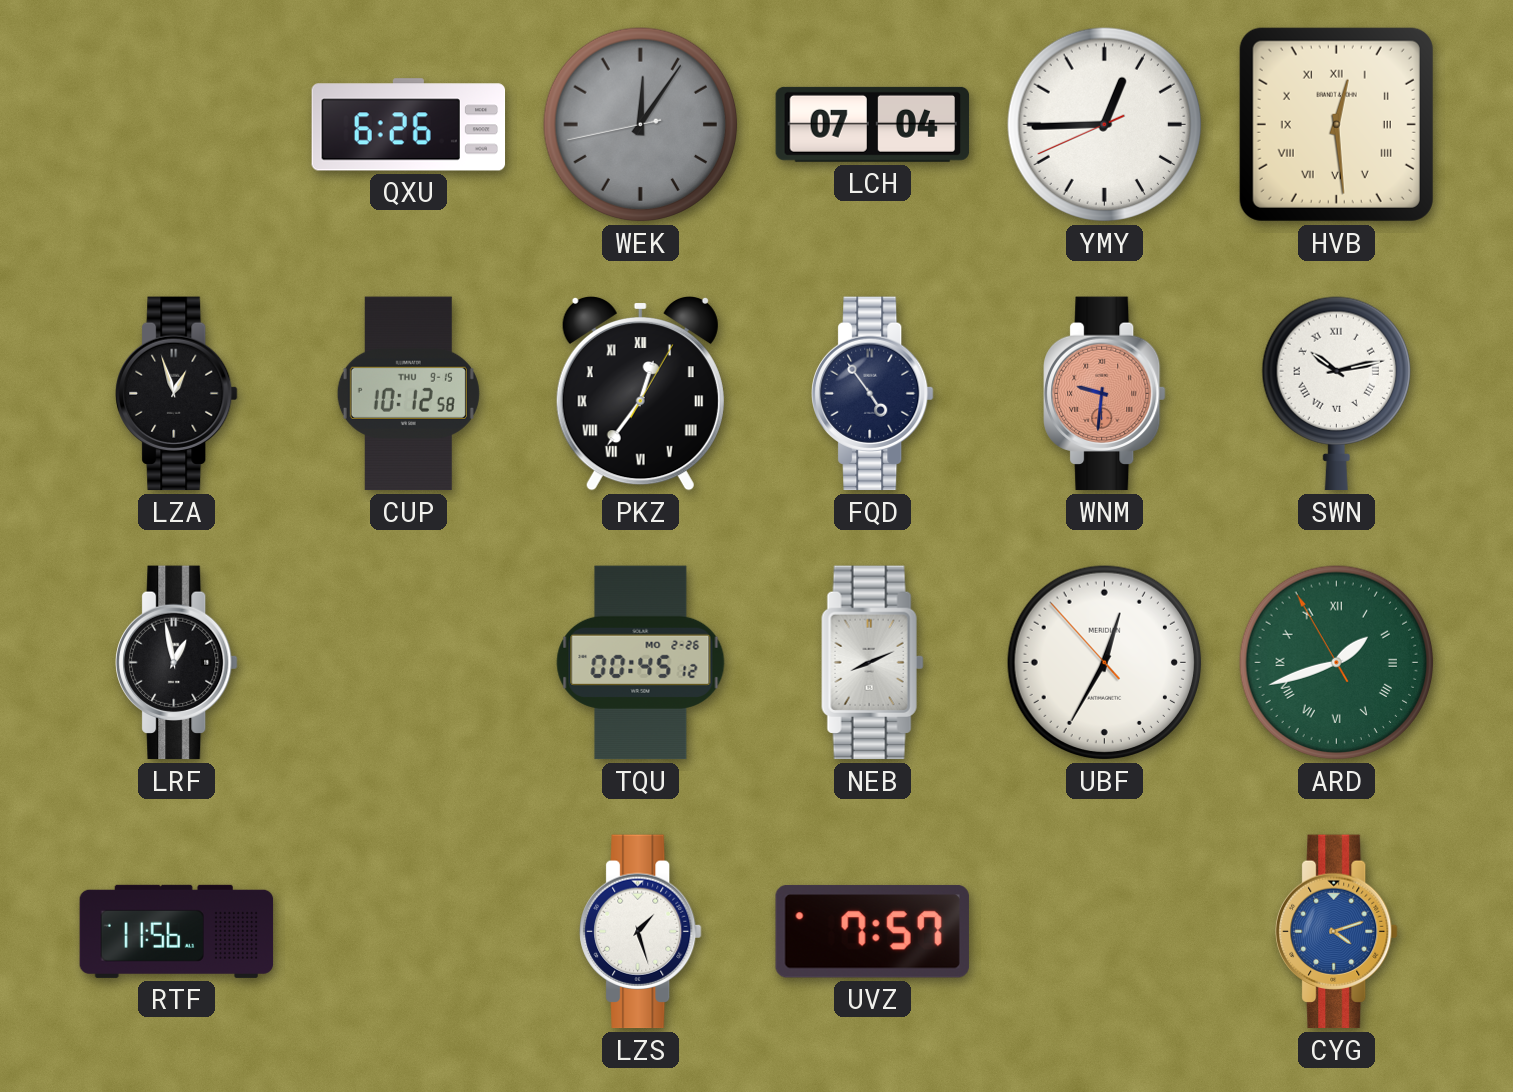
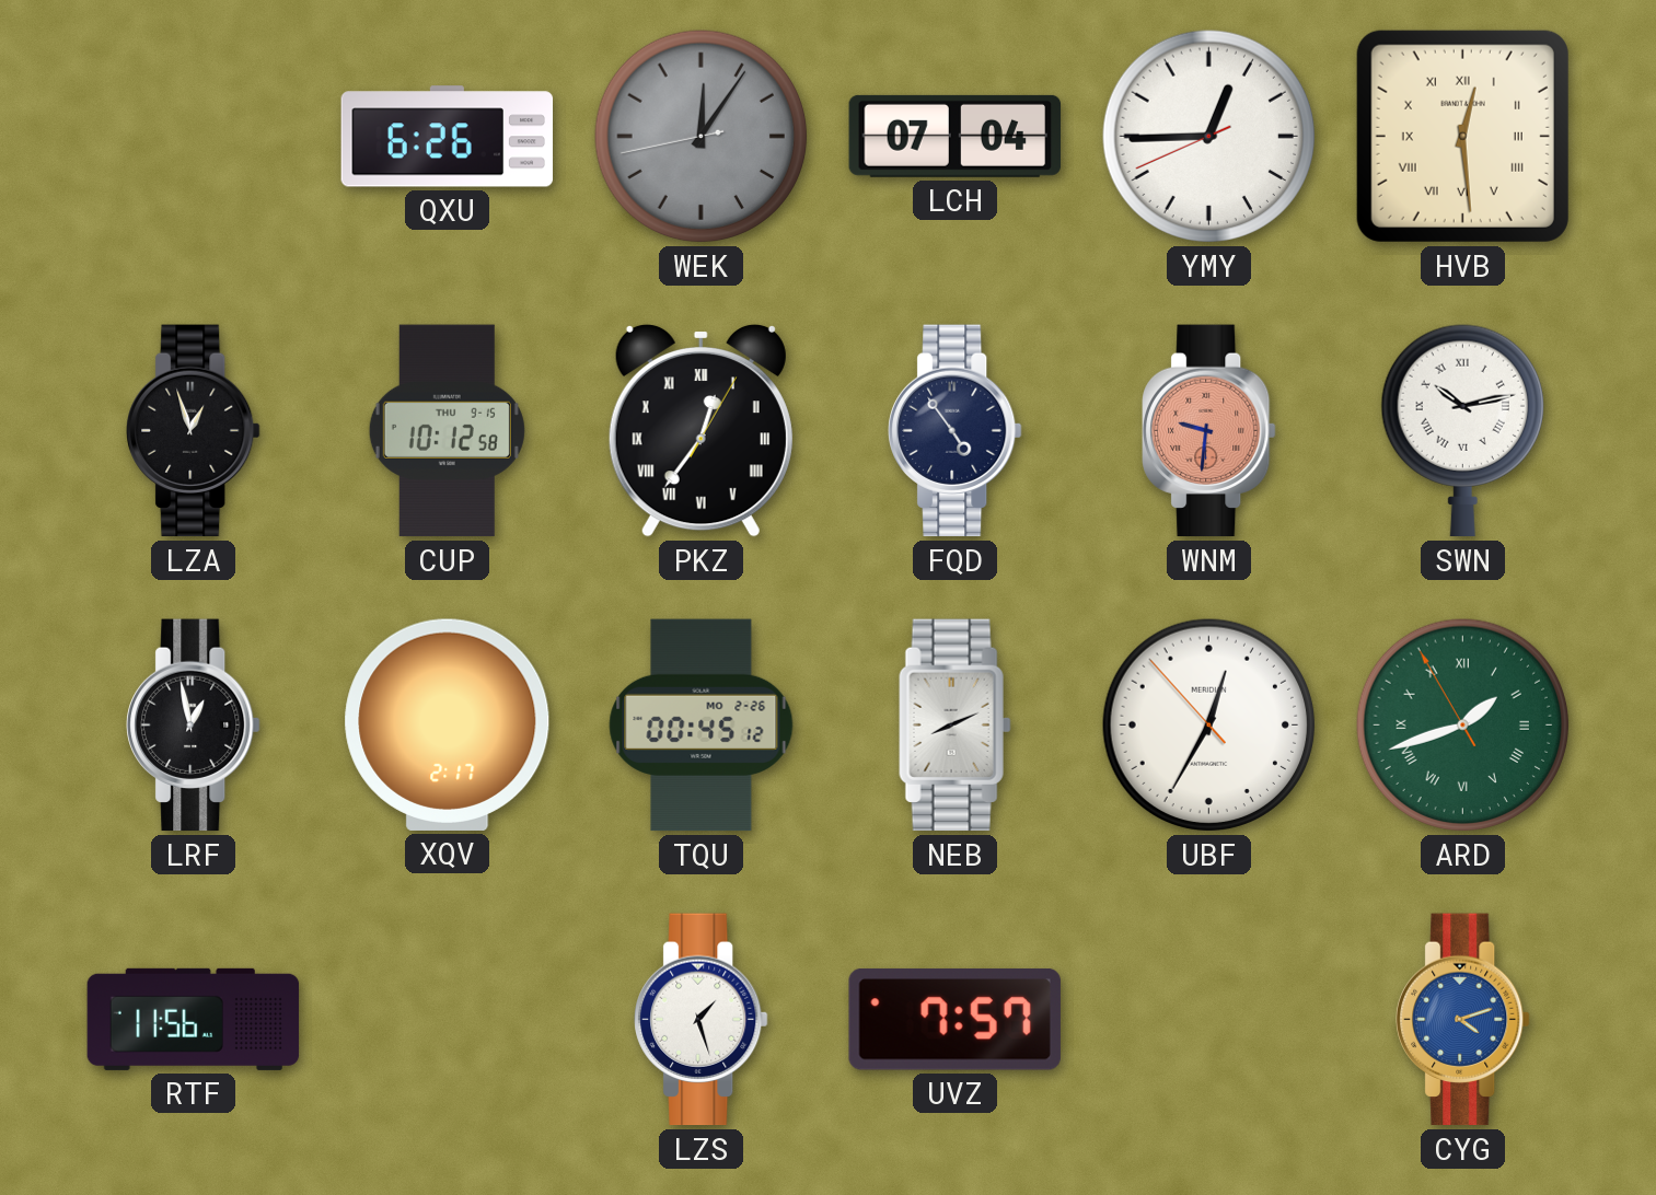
XQV: none -> 2:17
